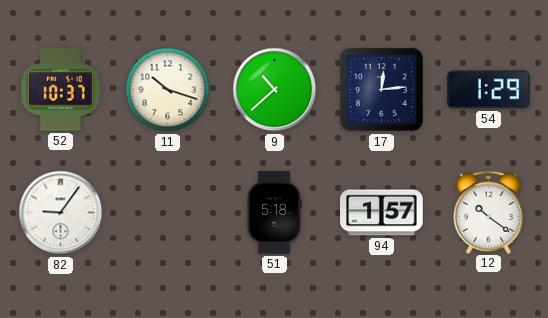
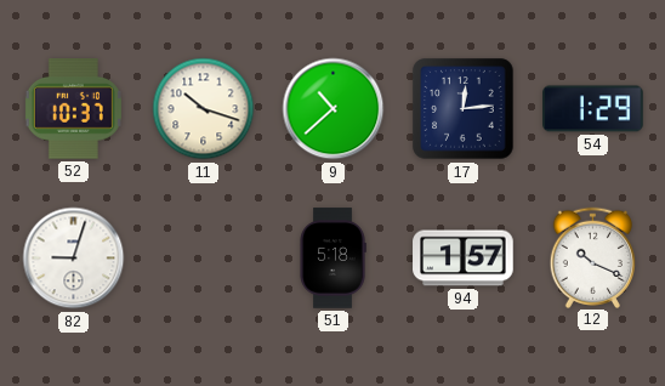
82: 9:06 -> 9:03
12: 10:21 -> 10:19
